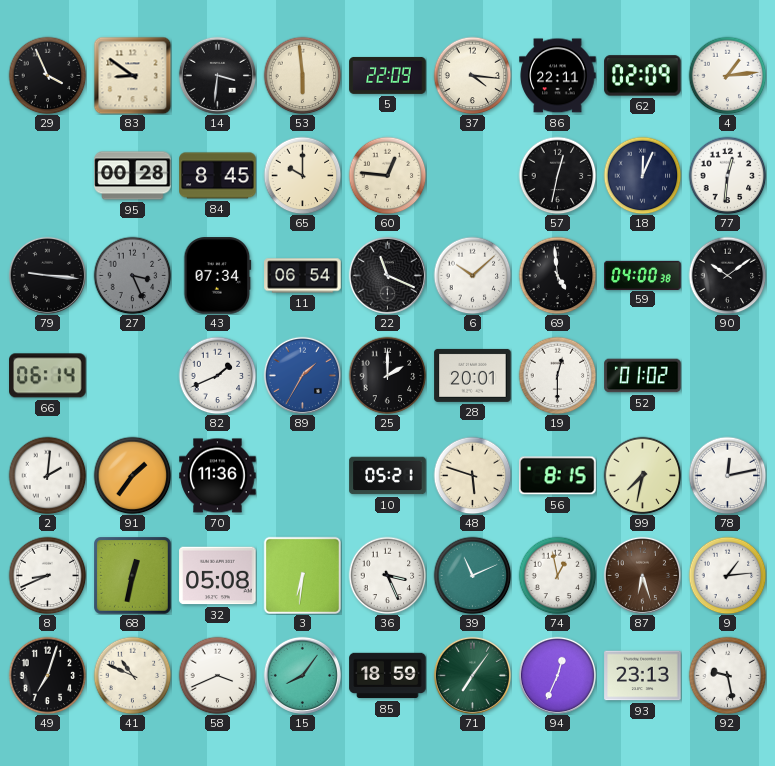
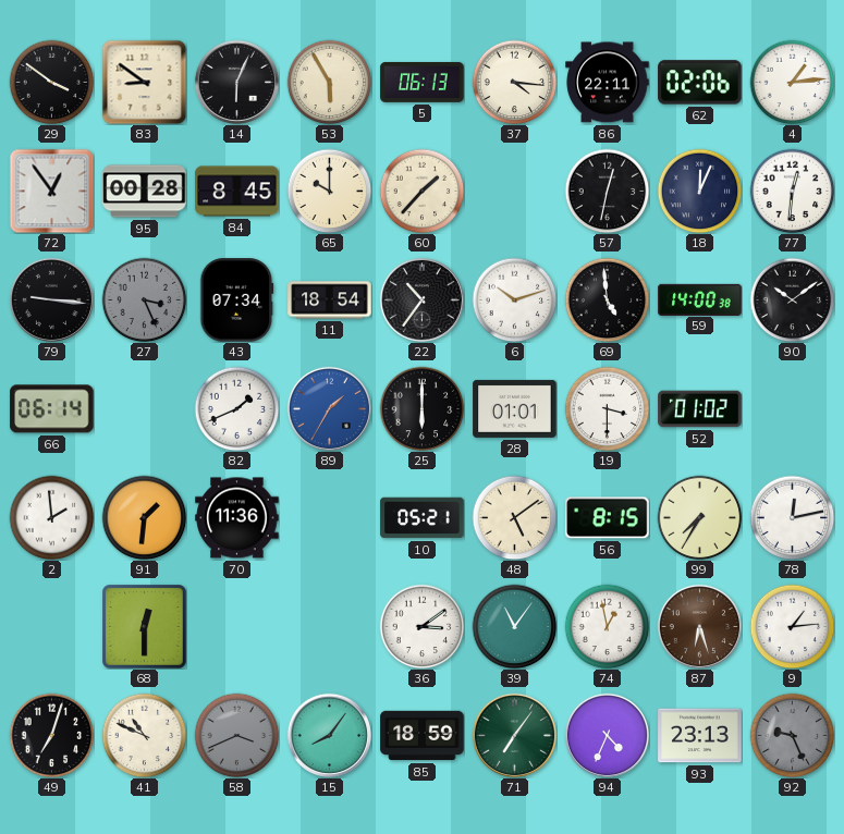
29: 3:56 -> 3:51
14: 3:31 -> 6:04
53: 5:59 -> 5:55
5: 22:09 -> 06:13
62: 02:09 -> 02:06
72: none -> 12:54
60: 12:46 -> 1:37
11: 06:54 -> 18:54
22: 11:19 -> 10:36
6: 10:08 -> 10:12
59: 04:00 -> 14:00
25: 2:00 -> 6:00
28: 20:01 -> 01:01
19: 12:30 -> 3:30
2: 2:01 -> 1:59
91: 1:36 -> 1:31
48: 5:48 -> 5:09
99: 7:32 -> 7:35
8: 8:41 -> none
68: 12:32 -> 12:30
32: 05:08 -> none
3: 6:31 -> none
36: 3:26 -> 3:09
39: 11:11 -> 11:06
58 dial: white -> grey
94: 12:34 -> 4:34
92: 9:28 -> 9:26
92 dial: white -> grey
